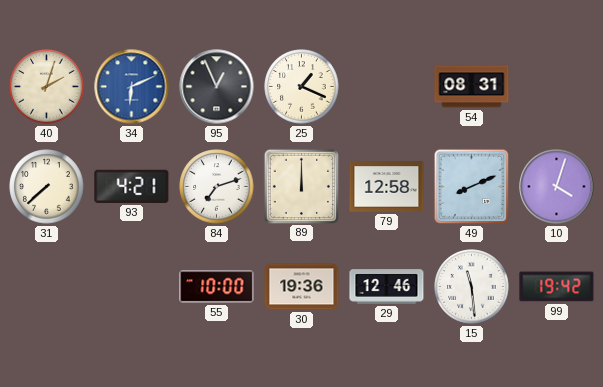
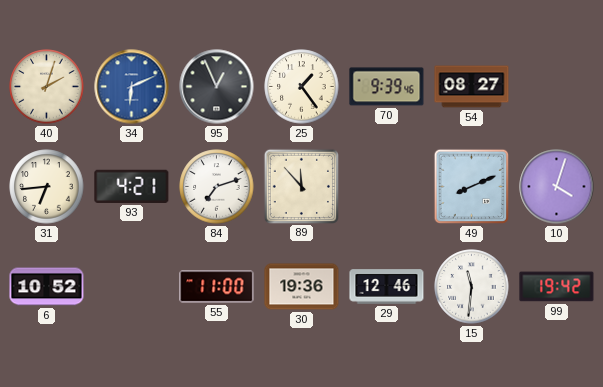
25: 1:19 -> 1:24
70: none -> 9:39
54: 08:31 -> 08:27
31: 7:38 -> 6:44
89: 12:00 -> 11:53
79: 12:58 -> none
6: none -> 10:52
55: 10:00 -> 11:00
15: 11:29 -> 11:31
